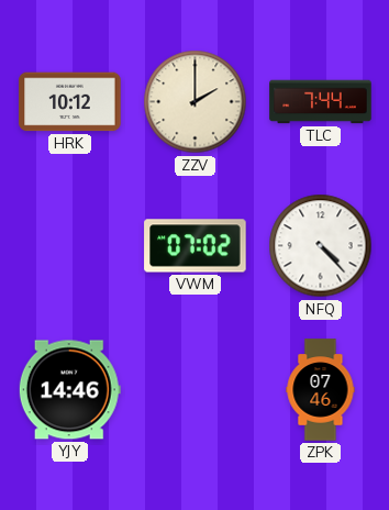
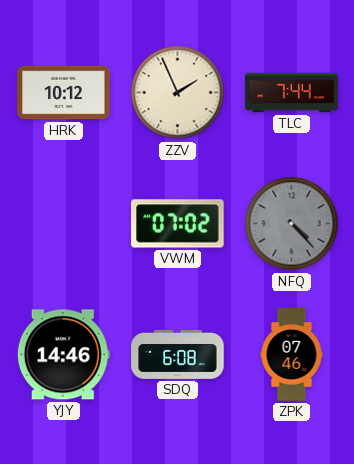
ZZV: 2:00 -> 1:56
NFQ dial: white -> grey
SDQ: none -> 6:08
